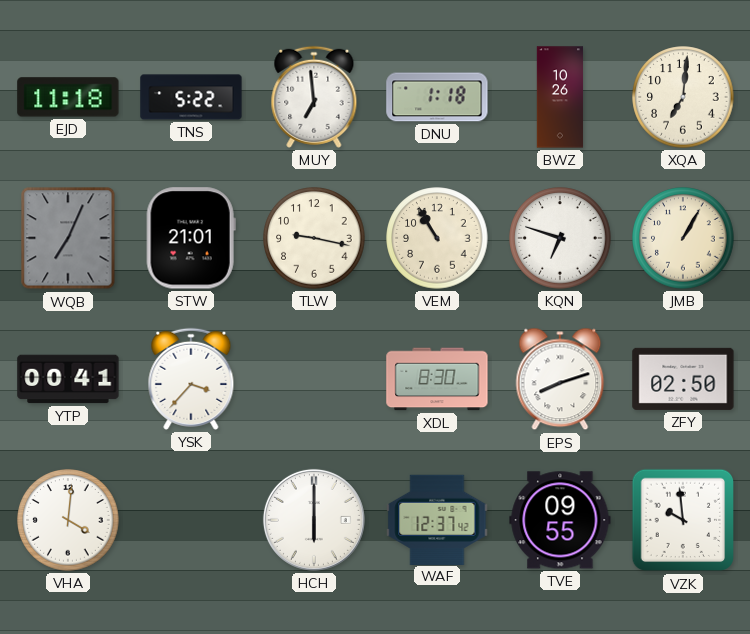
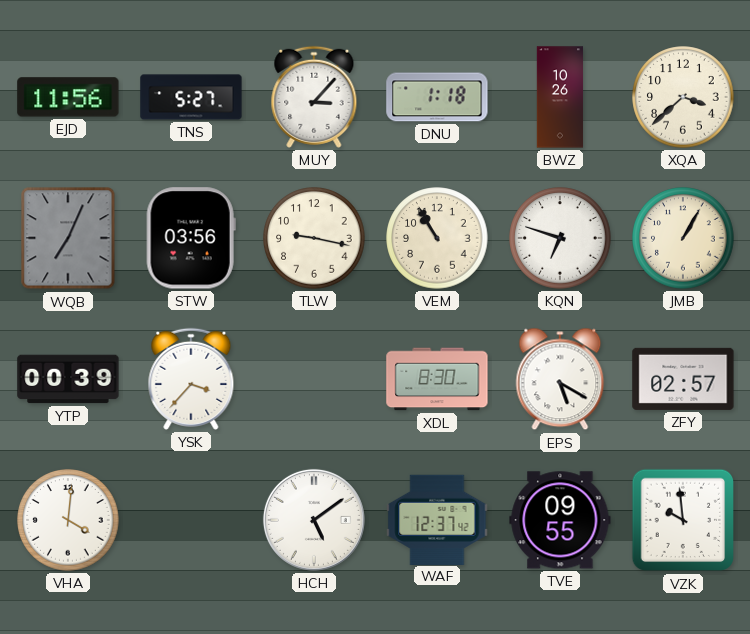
EJD: 11:18 -> 11:56
TNS: 5:22 -> 5:27
MUY: 6:59 -> 3:07
XQA: 7:01 -> 3:38
STW: 21:01 -> 03:56
YTP: 00:41 -> 00:39
EPS: 8:12 -> 5:20
ZFY: 02:50 -> 02:57
HCH: 6:00 -> 5:09
